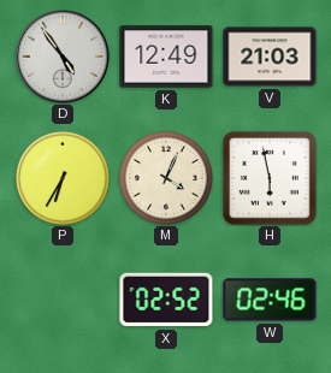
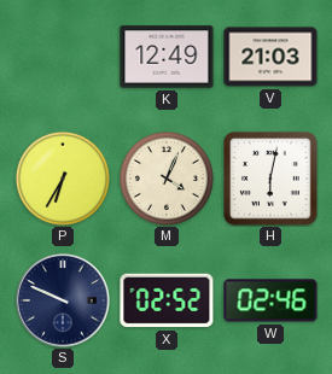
D: 4:54 -> none
H: 5:58 -> 6:02
S: none -> 9:49
